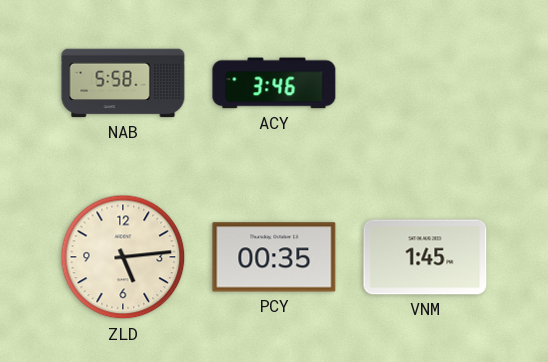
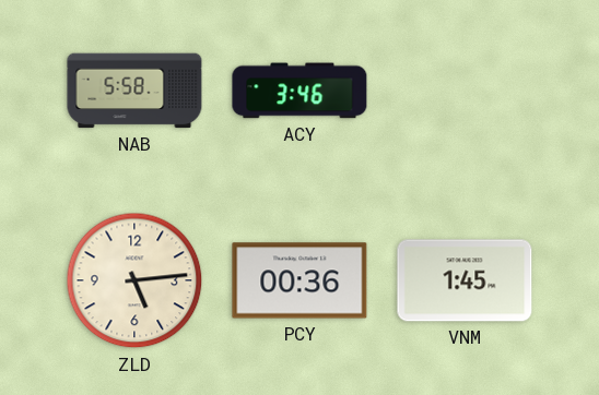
PCY: 00:35 -> 00:36
